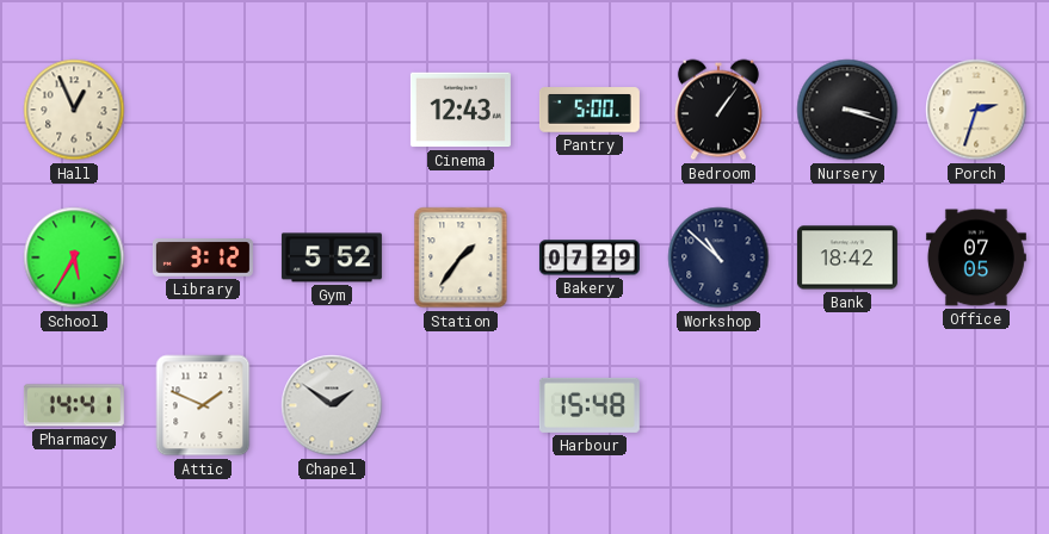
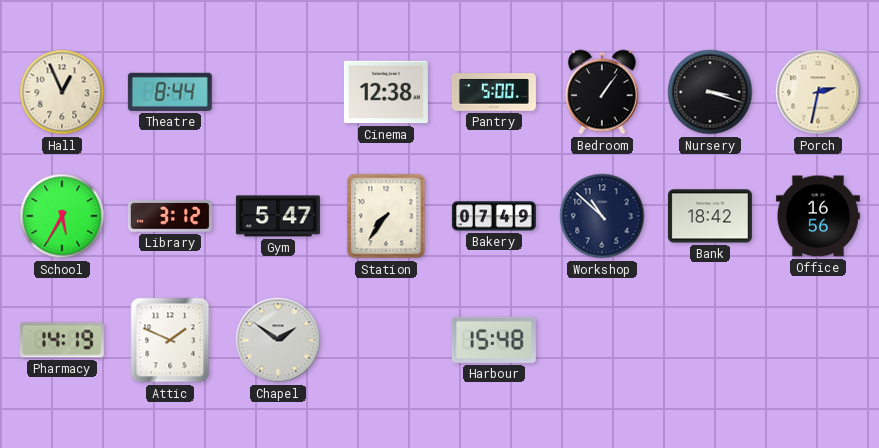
Theatre: none -> 8:44
Cinema: 12:43 -> 12:38
Porch: 2:33 -> 2:32
Gym: 5:52 -> 5:47
Station: 1:36 -> 7:36
Bakery: 07:29 -> 07:49
Office: 07:05 -> 16:56
Pharmacy: 14:41 -> 14:19
